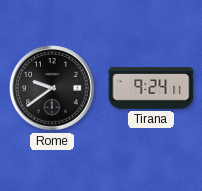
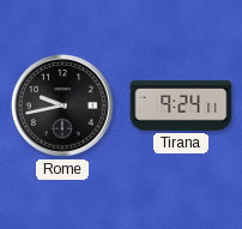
Rome: 9:39 -> 9:43
